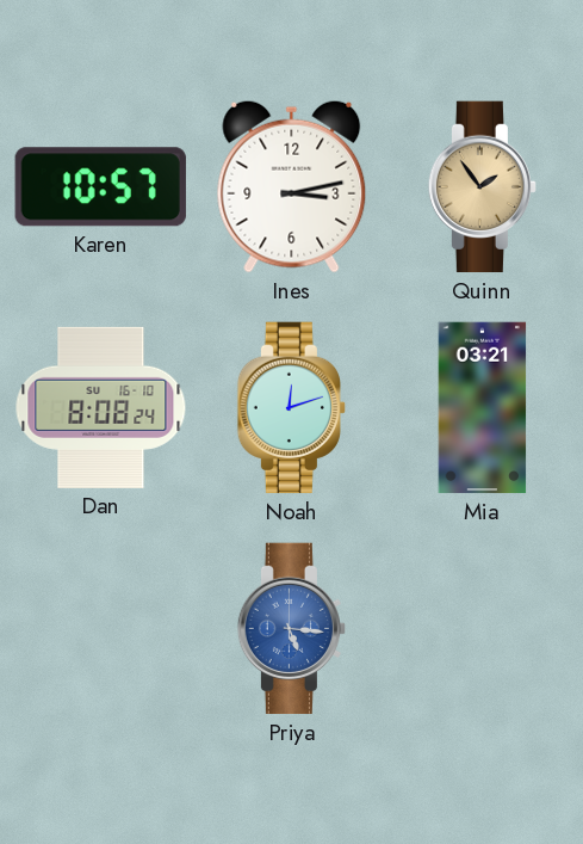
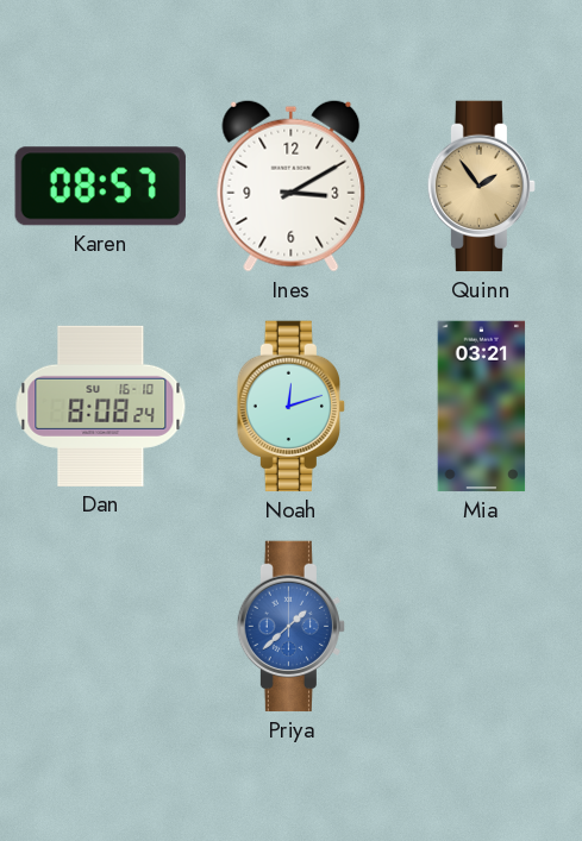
Karen: 10:57 -> 08:57
Ines: 3:13 -> 3:10
Priya: 5:16 -> 1:38
